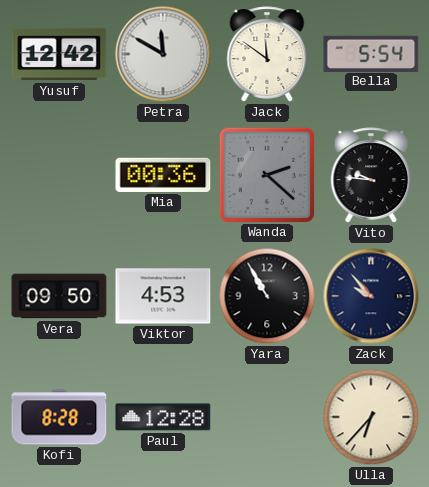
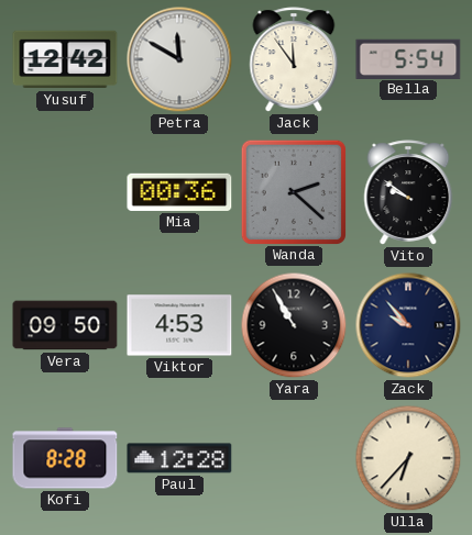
Jack: 11:51 -> 11:54
Vito: 9:46 -> 9:51
